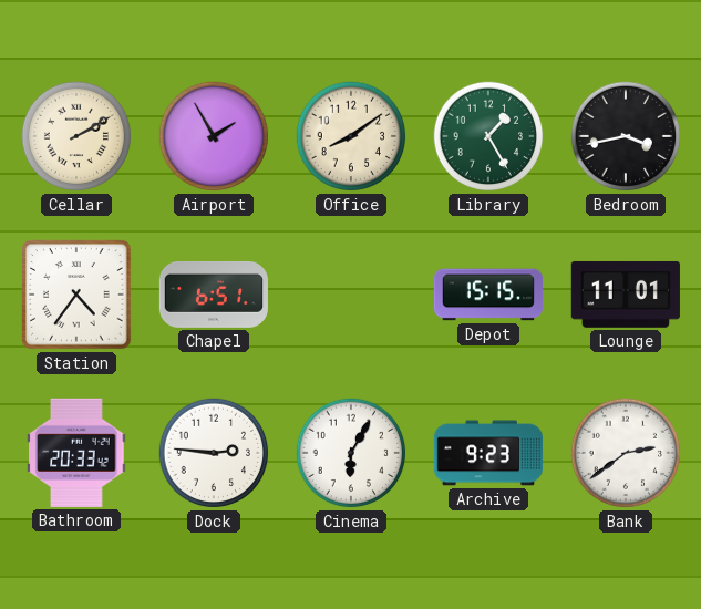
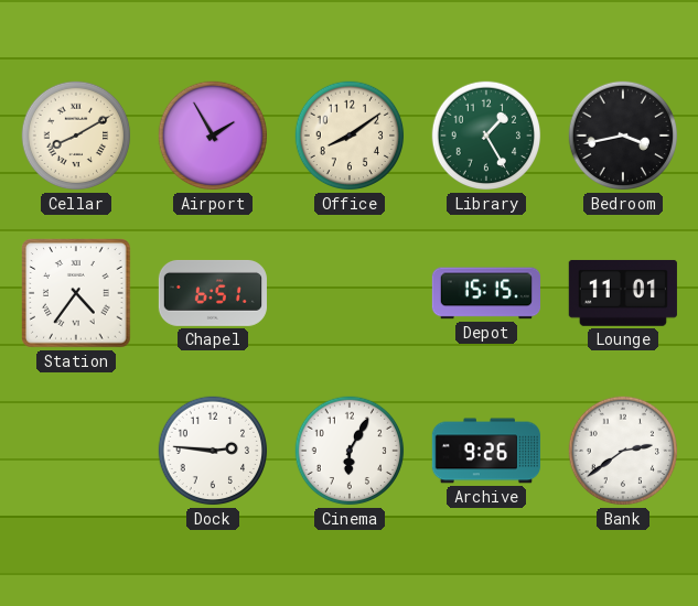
Cellar: 2:10 -> 8:10
Bathroom: 20:33 -> none
Archive: 9:23 -> 9:26
